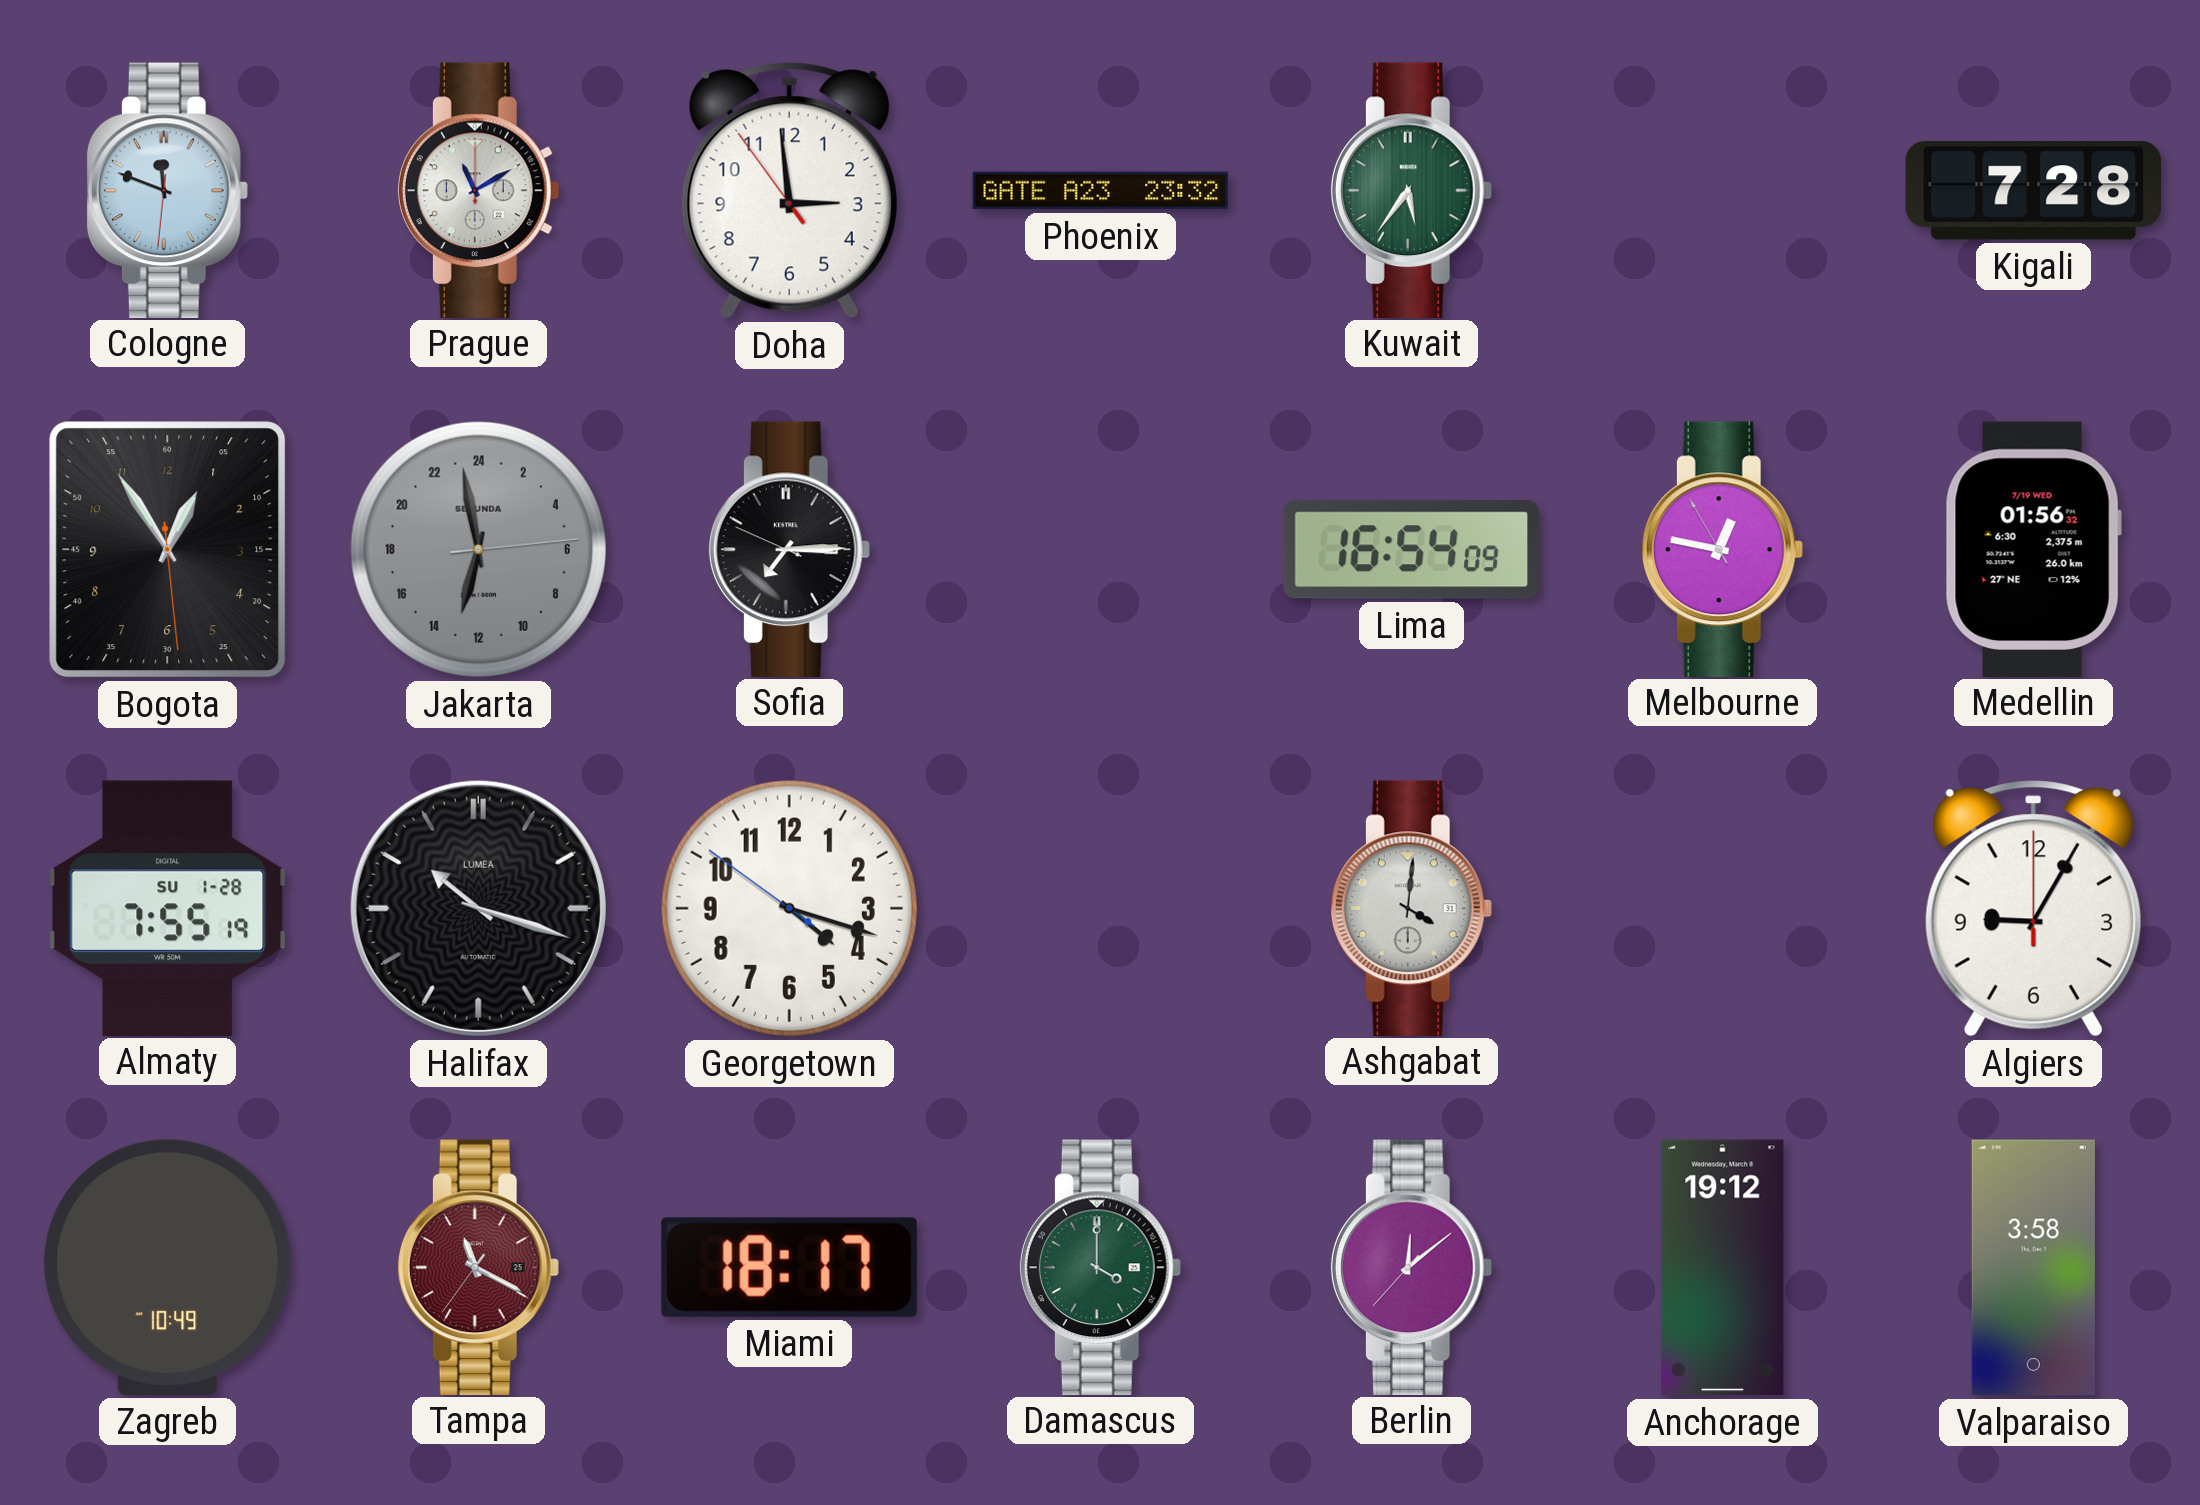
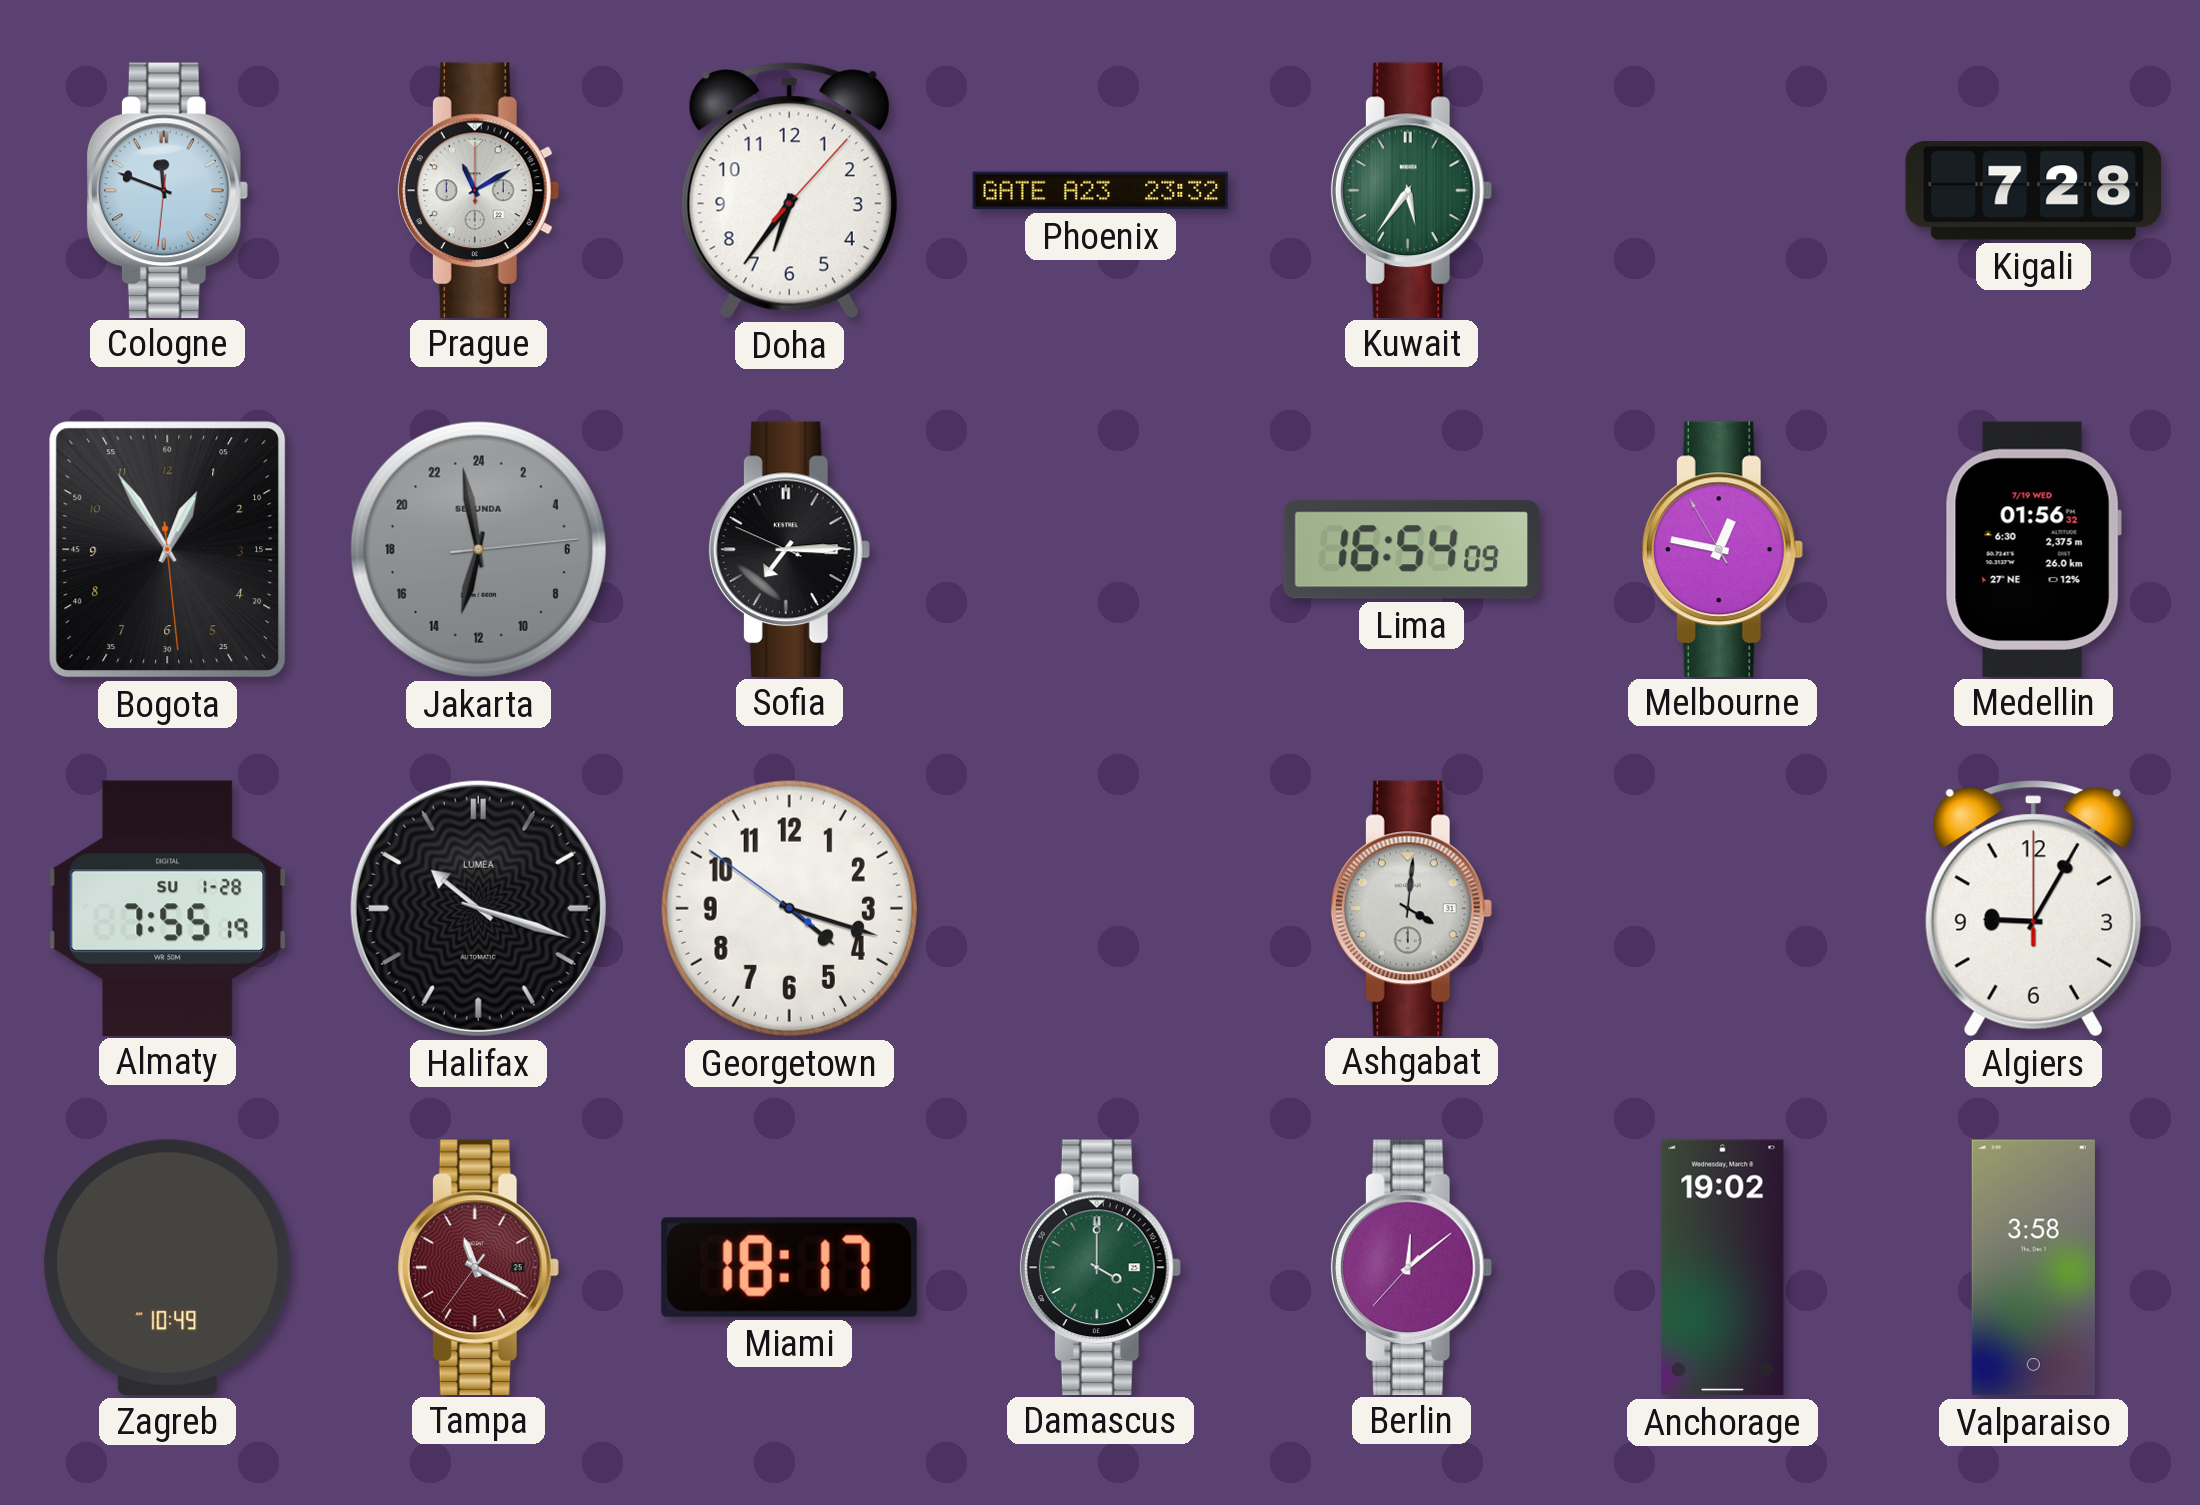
Doha: 2:58 -> 6:36
Anchorage: 19:12 -> 19:02
